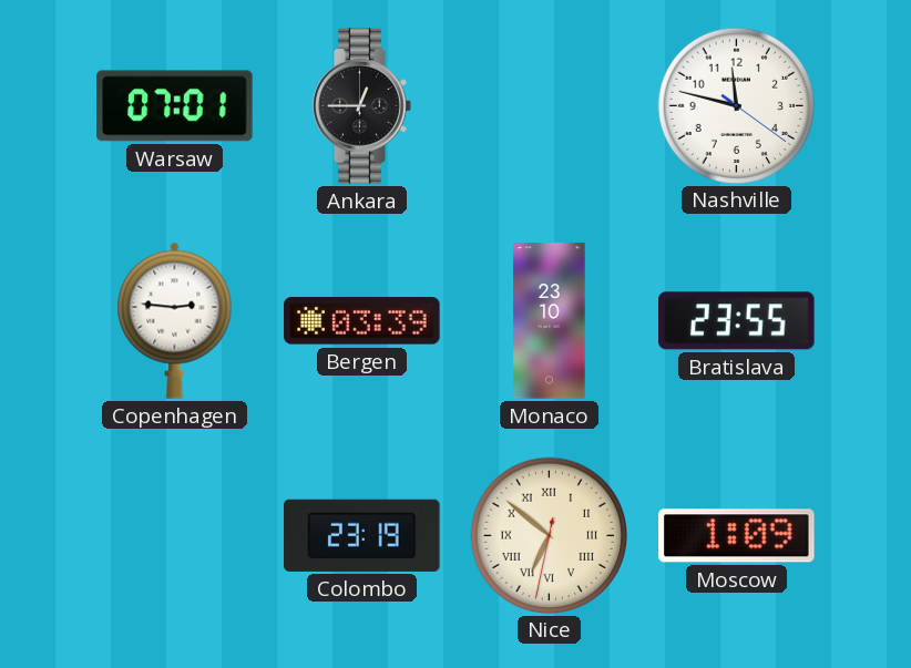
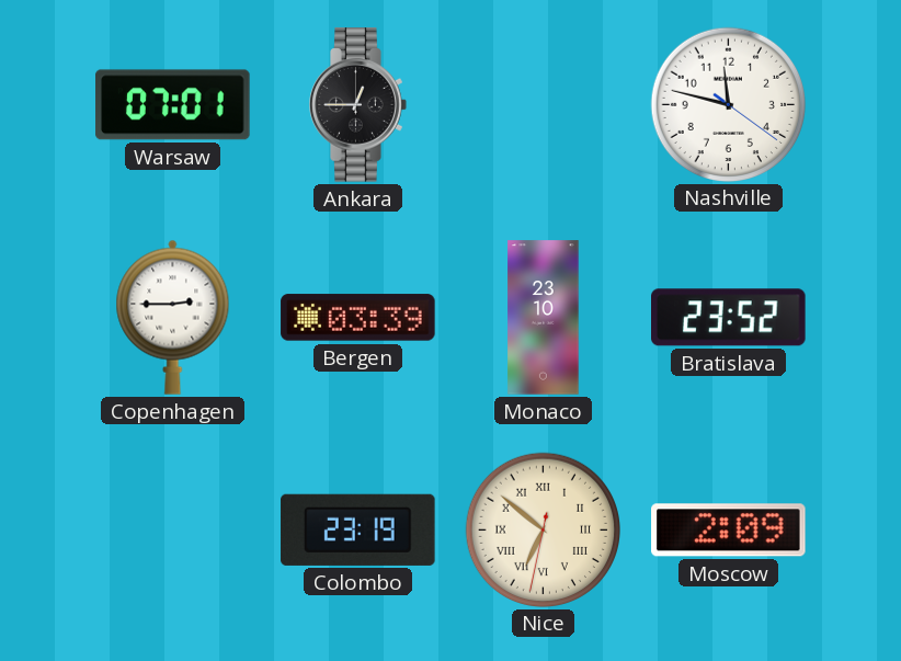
Copenhagen: 2:46 -> 2:45
Bratislava: 23:55 -> 23:52
Moscow: 1:09 -> 2:09
